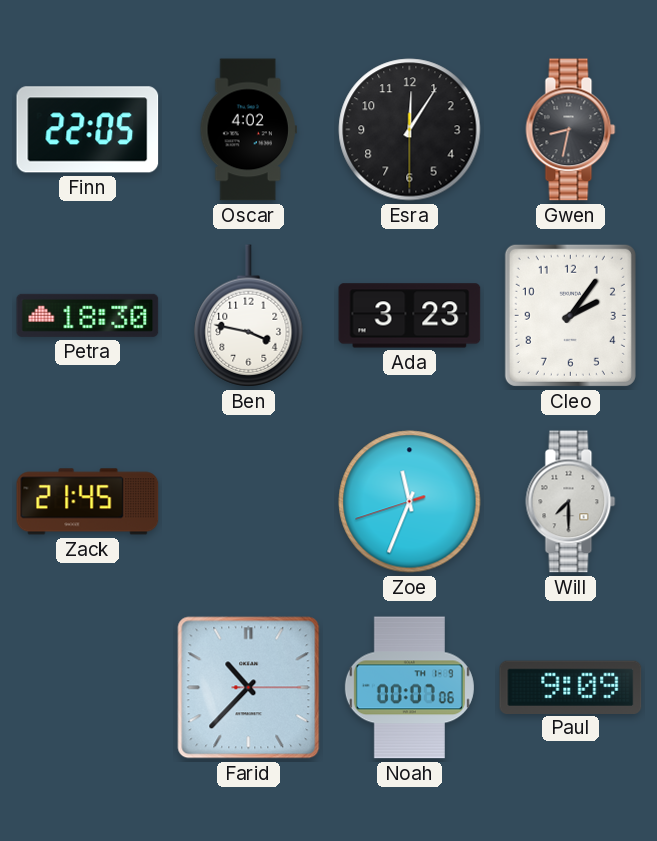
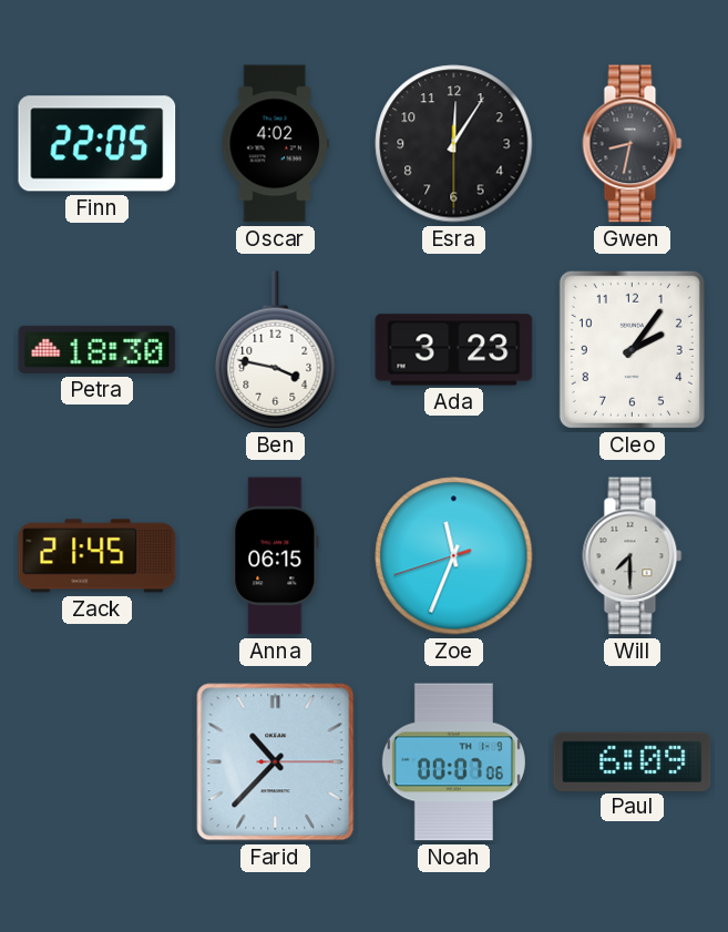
Anna: none -> 06:15
Paul: 9:09 -> 6:09
